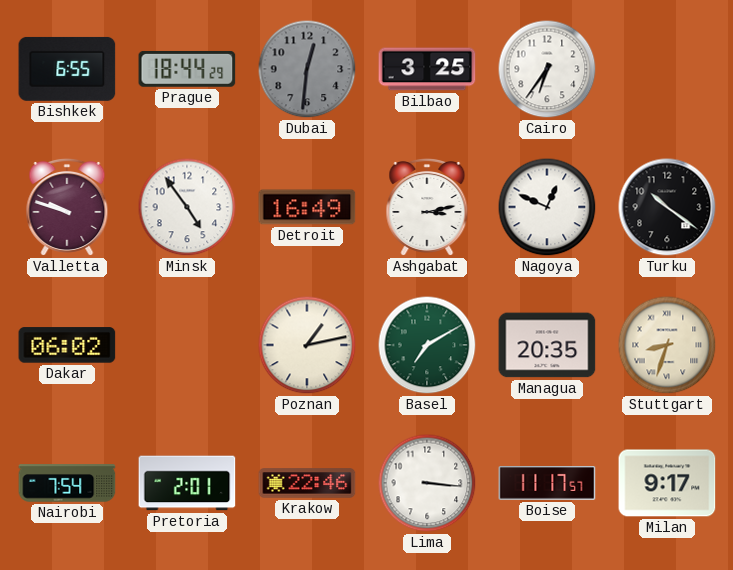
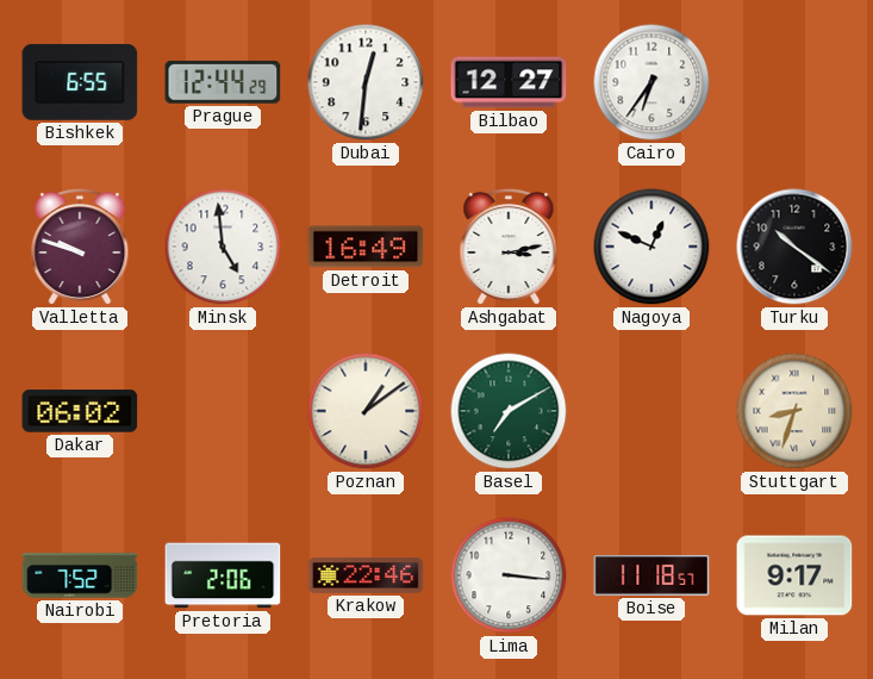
Prague: 18:44 -> 12:44
Dubai dial: grey -> white
Bilbao: 3:25 -> 12:27
Minsk: 4:54 -> 4:59
Poznan: 1:13 -> 1:09
Managua: 20:35 -> none
Nairobi: 7:54 -> 7:52
Pretoria: 2:01 -> 2:06
Boise: 11:17 -> 11:18
